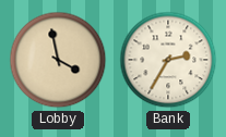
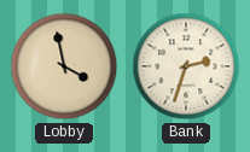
Bank: 2:35 -> 2:33
